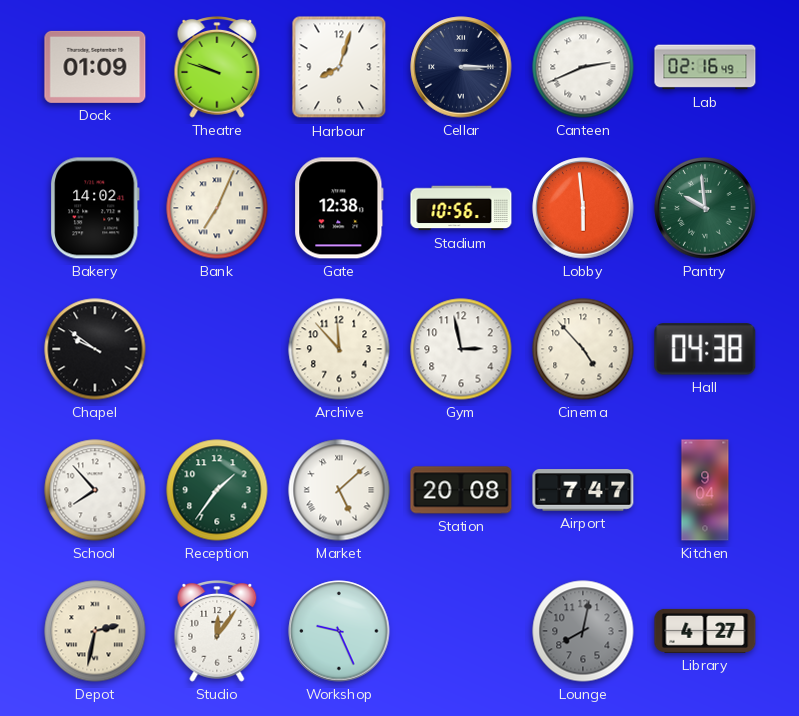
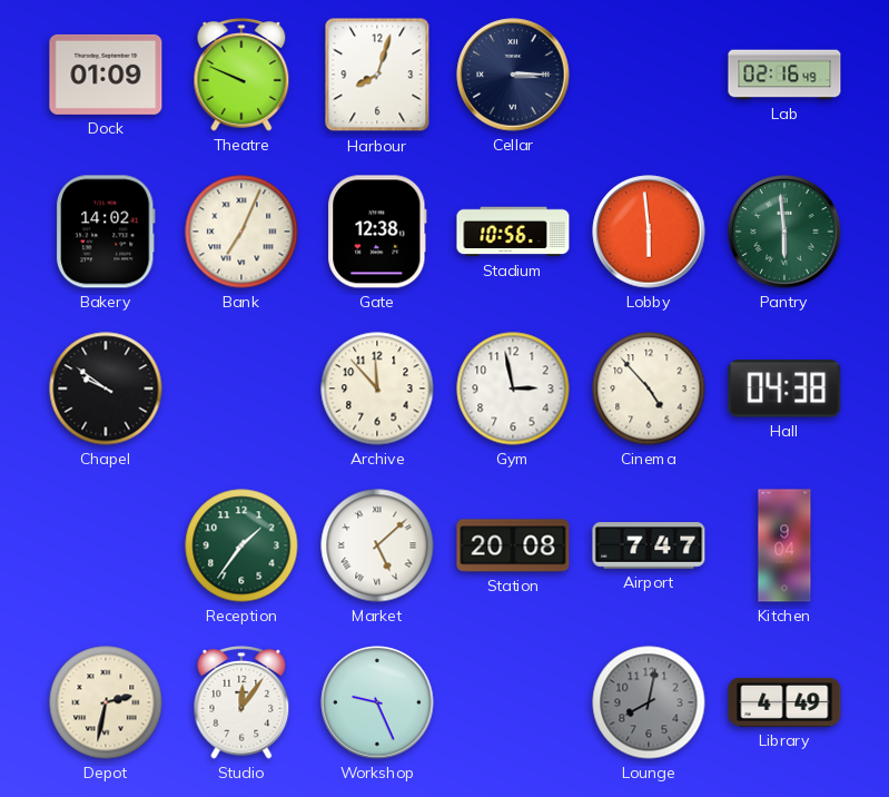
Theatre: 9:48 -> 9:49
Canteen: 2:41 -> none
Pantry: 9:59 -> 5:59
School: 7:53 -> none
Library: 4:27 -> 4:49
